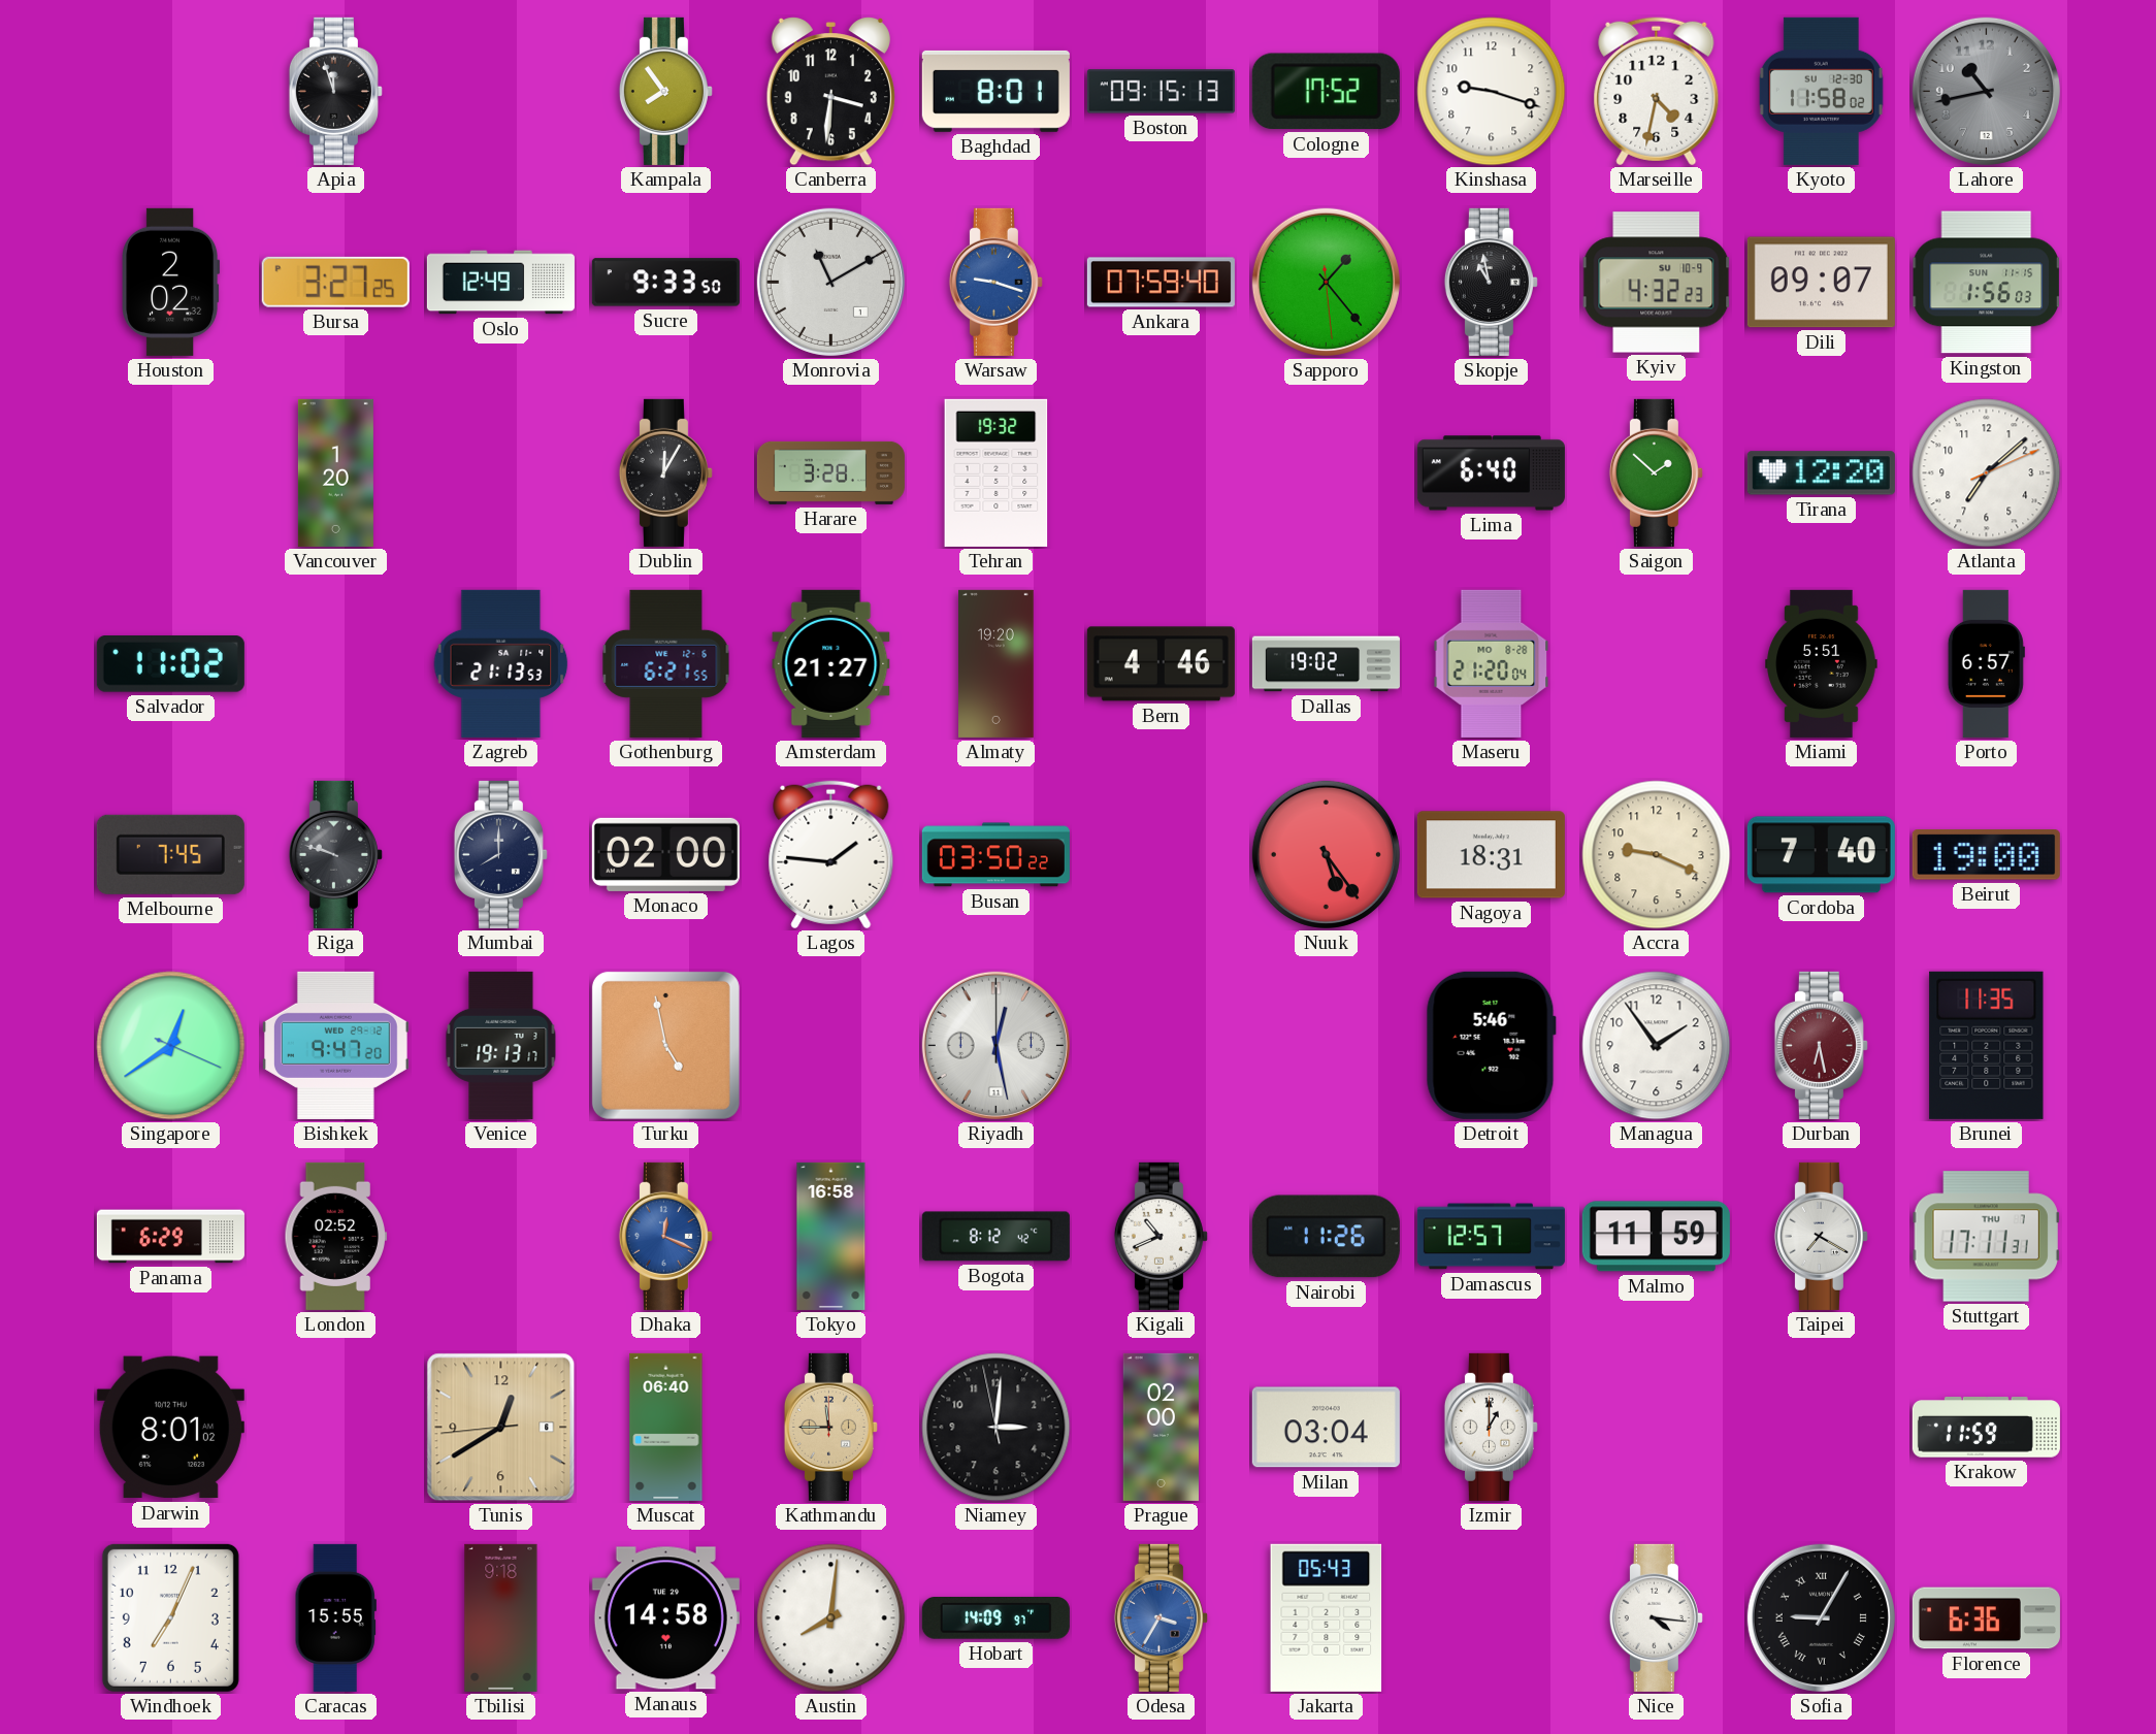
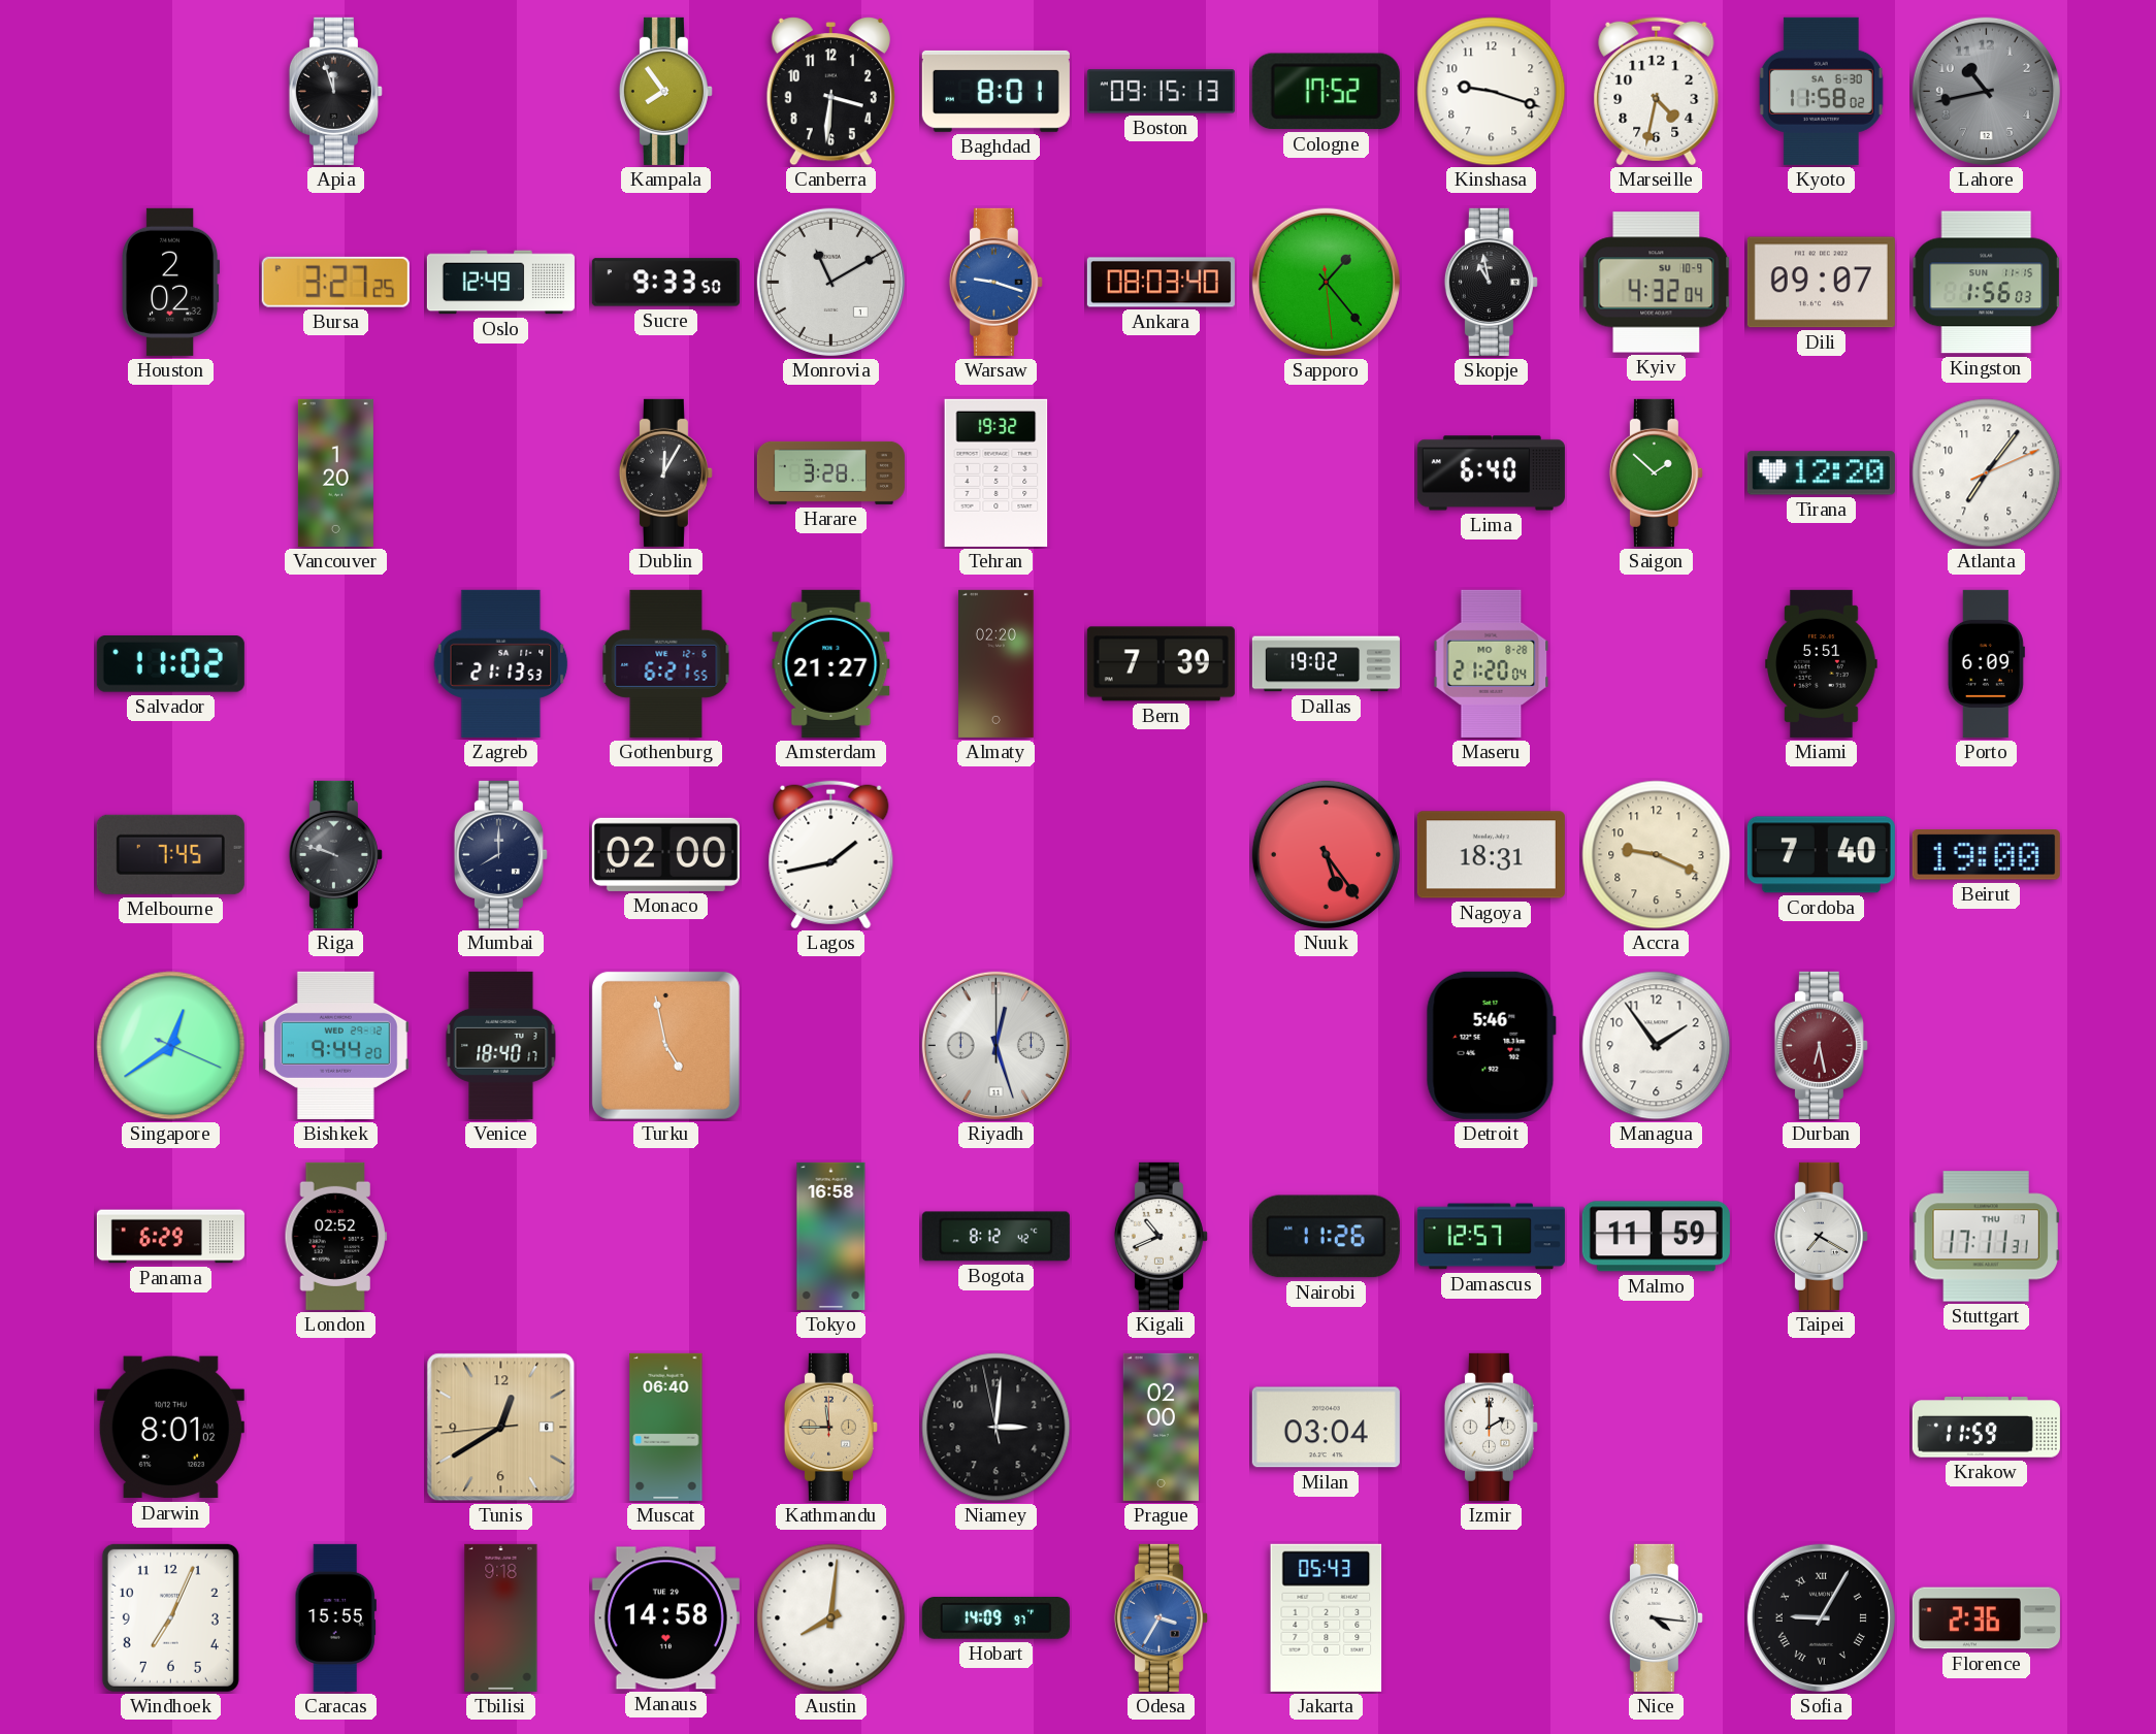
Kyoto date: SU 12-30 -> SA 6-30
Ankara: 07:59 -> 08:03
Kyiv: 4:32:23 -> 4:32:04
Atlanta: 7:08 -> 7:06
Almaty: 19:20 -> 02:20
Bern: 4:46 -> 7:39
Porto: 6:57 -> 6:09
Lagos: 1:46 -> 1:43
Busan: 03:50 -> none
Bishkek: 9:47 -> 9:44
Venice: 19:13 -> 18:40
Riyadh: 12:28 -> 12:27
Brunei: 11:35 -> none
Dhaka: 12:19 -> none
Izmir: 1:00 -> 2:00
Florence: 6:36 -> 2:36
